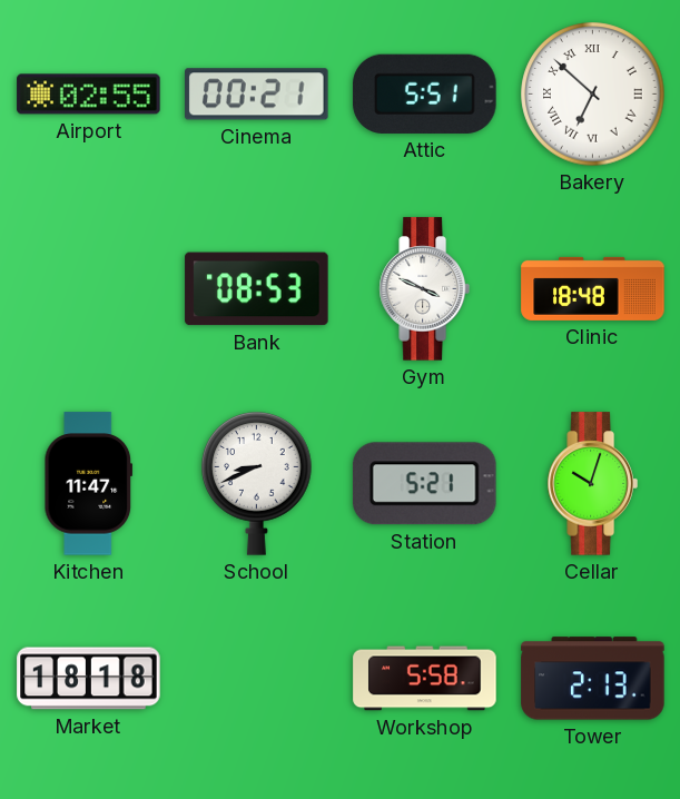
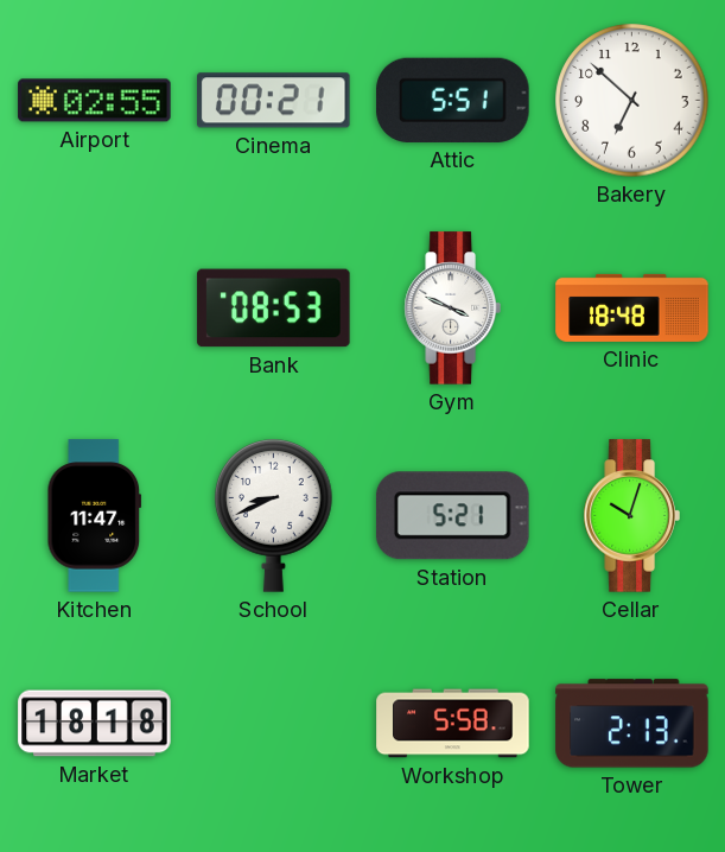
Bakery numerals: Roman -> Arabic
